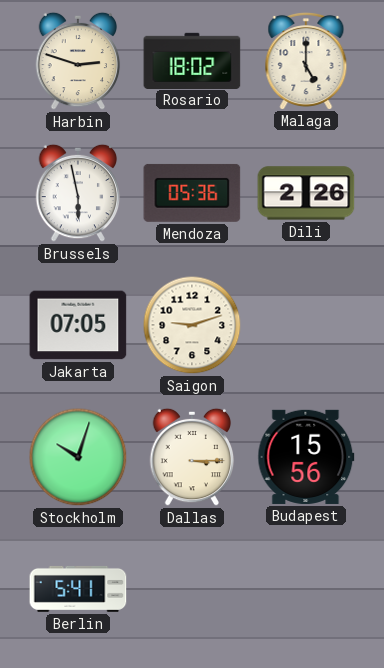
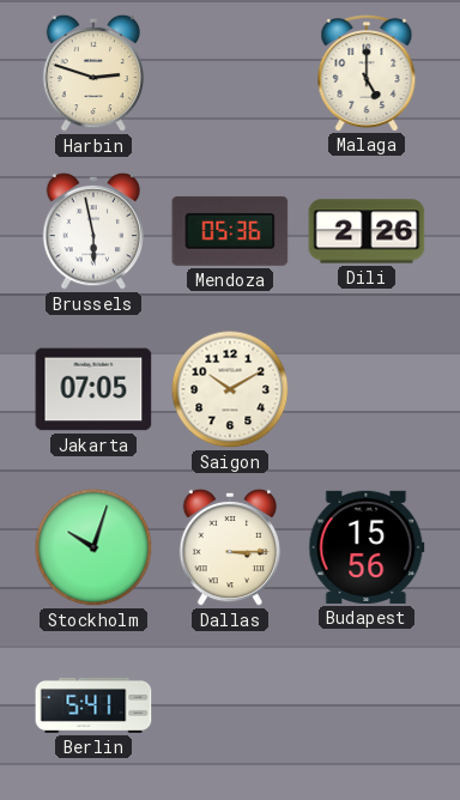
Rosario: 18:02 -> none
Saigon: 9:12 -> 10:10
